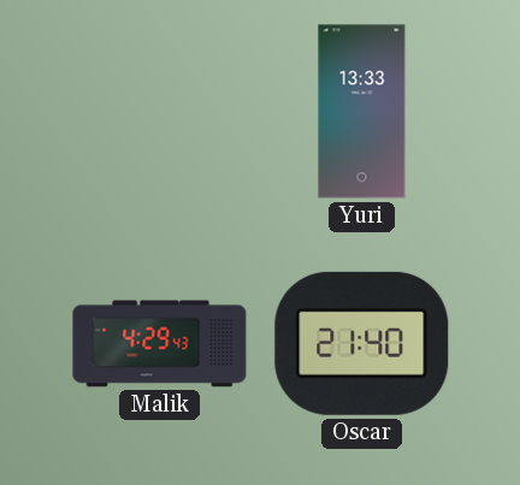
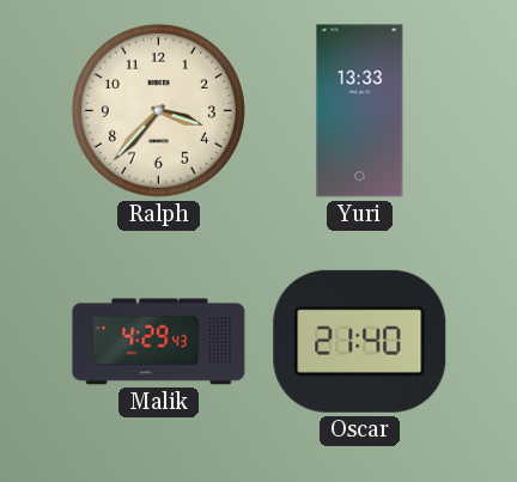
Ralph: none -> 3:37
